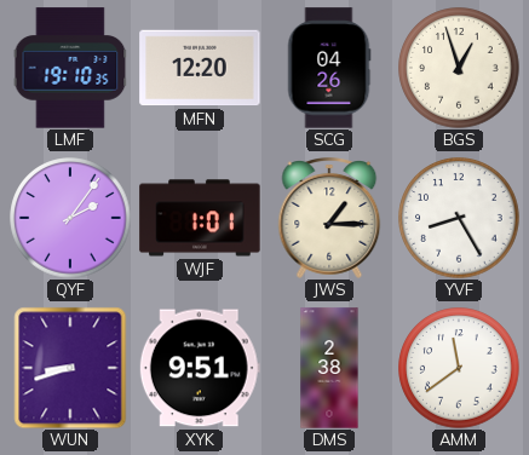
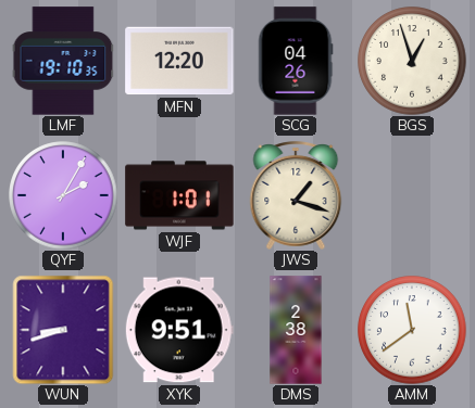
QYF: 2:06 -> 2:05
JWS: 1:15 -> 1:18
YVF: 8:25 -> none
